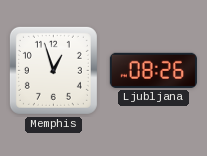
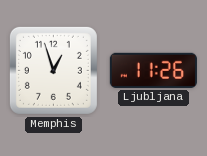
Ljubljana: 08:26 -> 11:26
